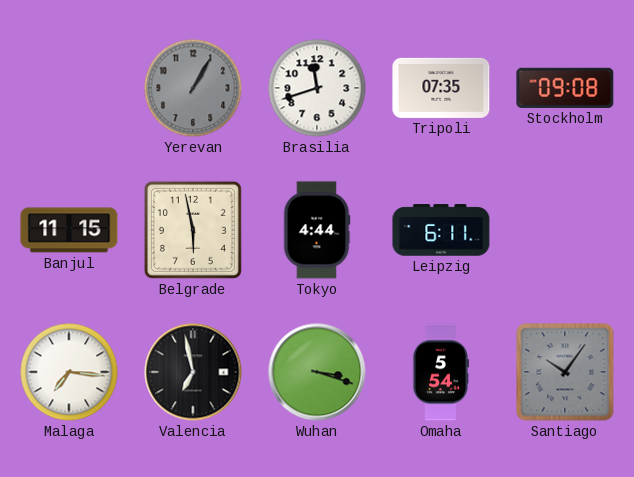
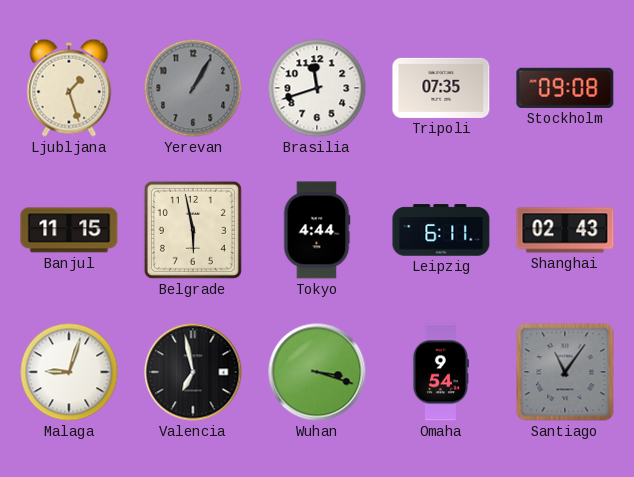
Ljubljana: none -> 1:27
Shanghai: none -> 02:43
Malaga: 7:16 -> 9:03
Omaha: 5:54 -> 9:54
Santiago: 10:06 -> 11:06
